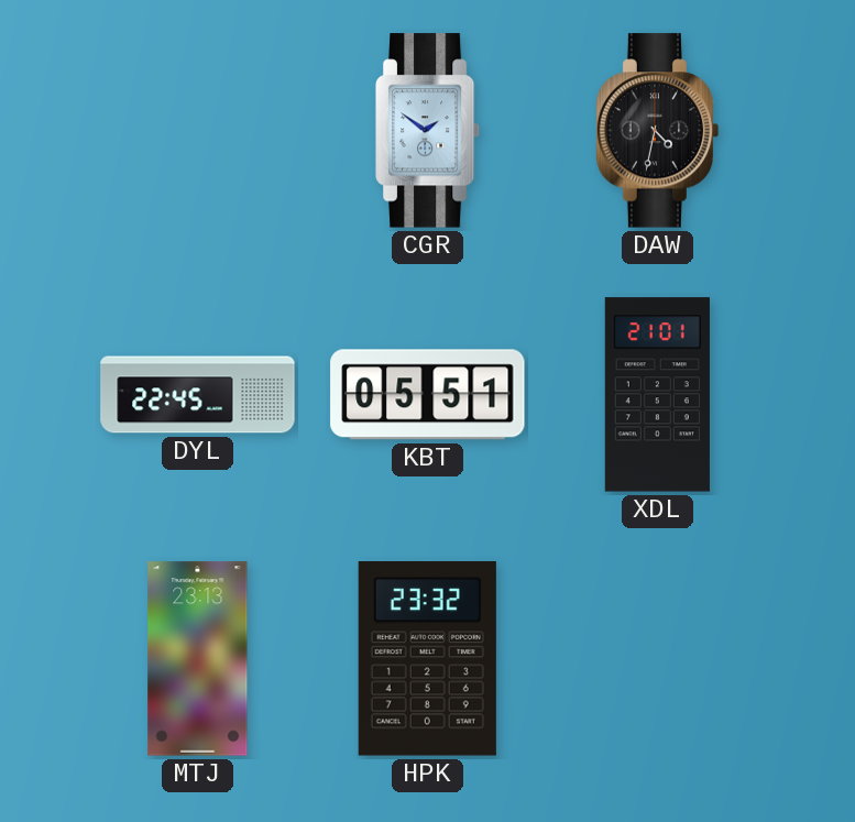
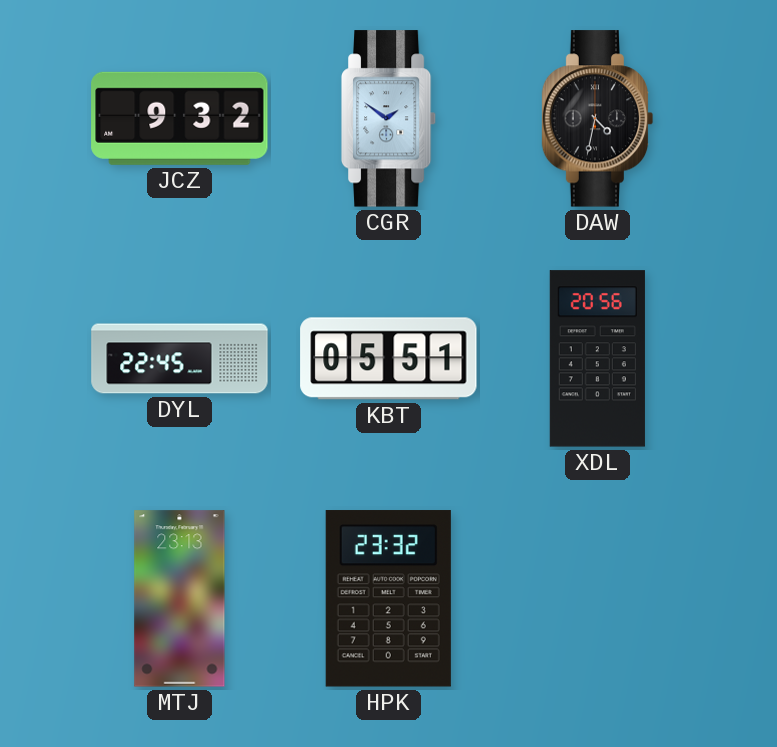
JCZ: none -> 9:32
XDL: 21:01 -> 20:56
